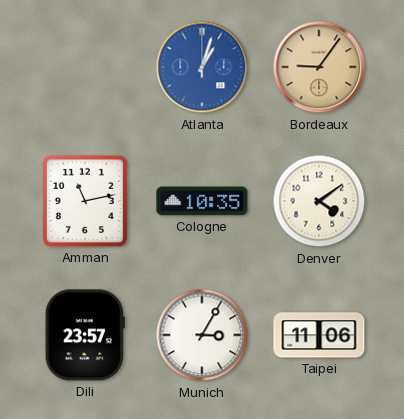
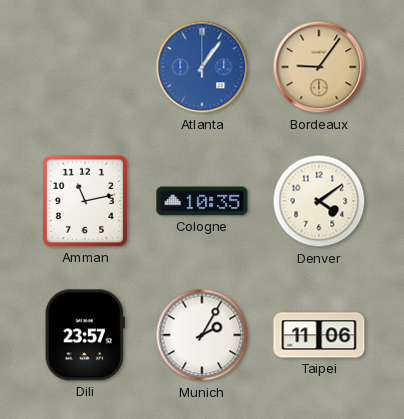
Atlanta: 1:03 -> 1:06
Munich: 3:05 -> 2:05
